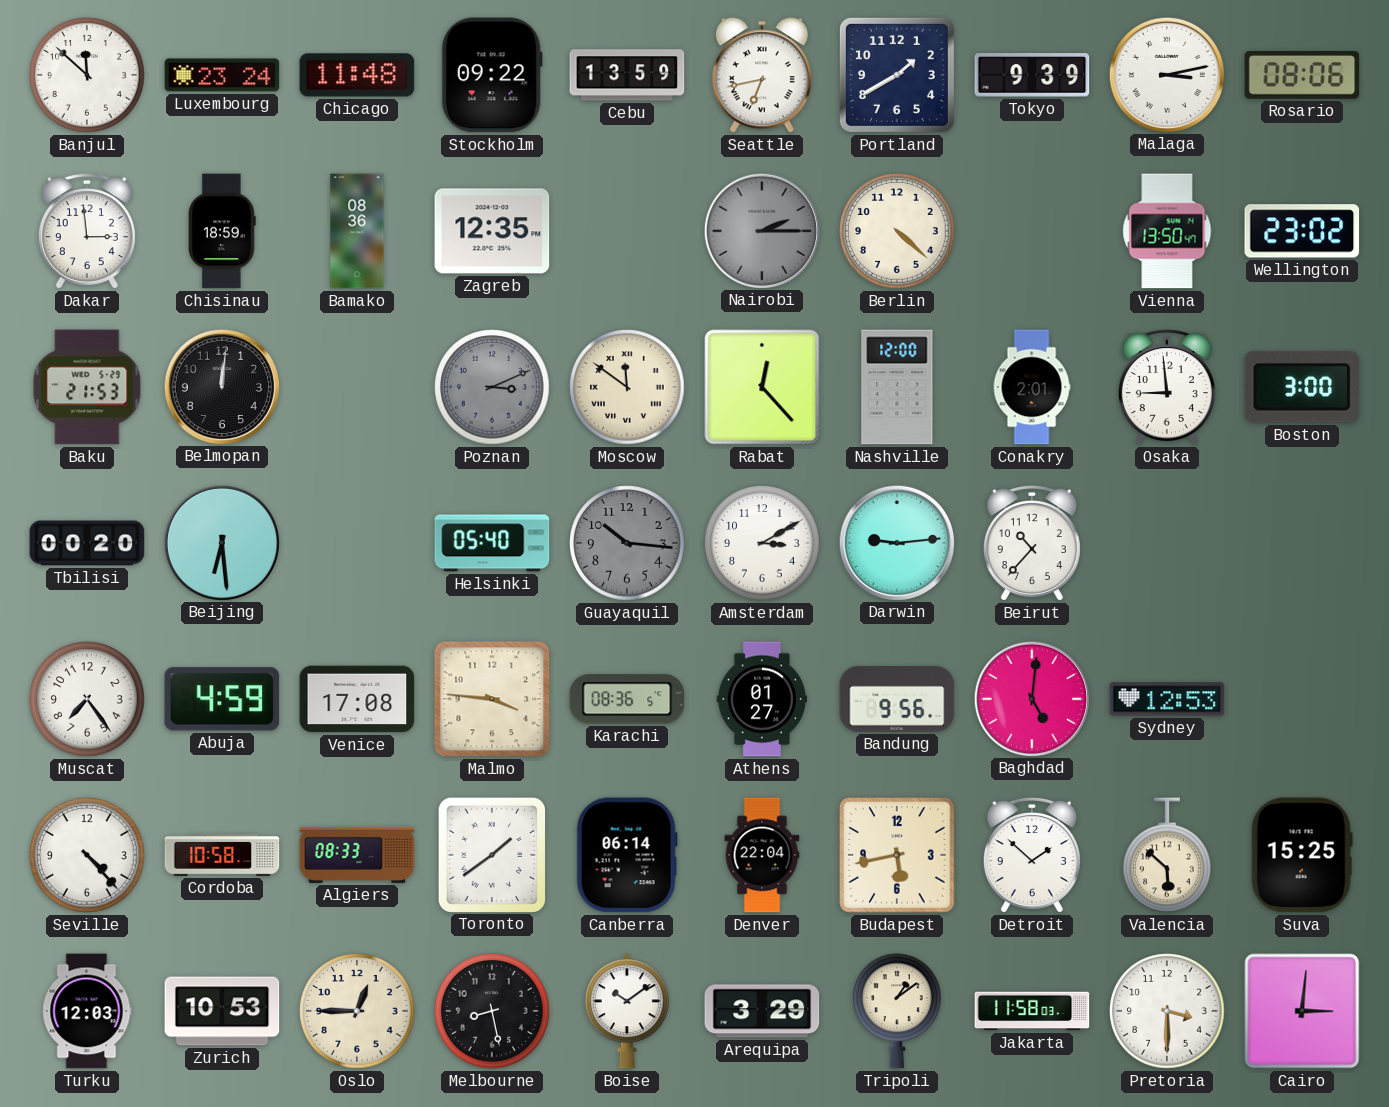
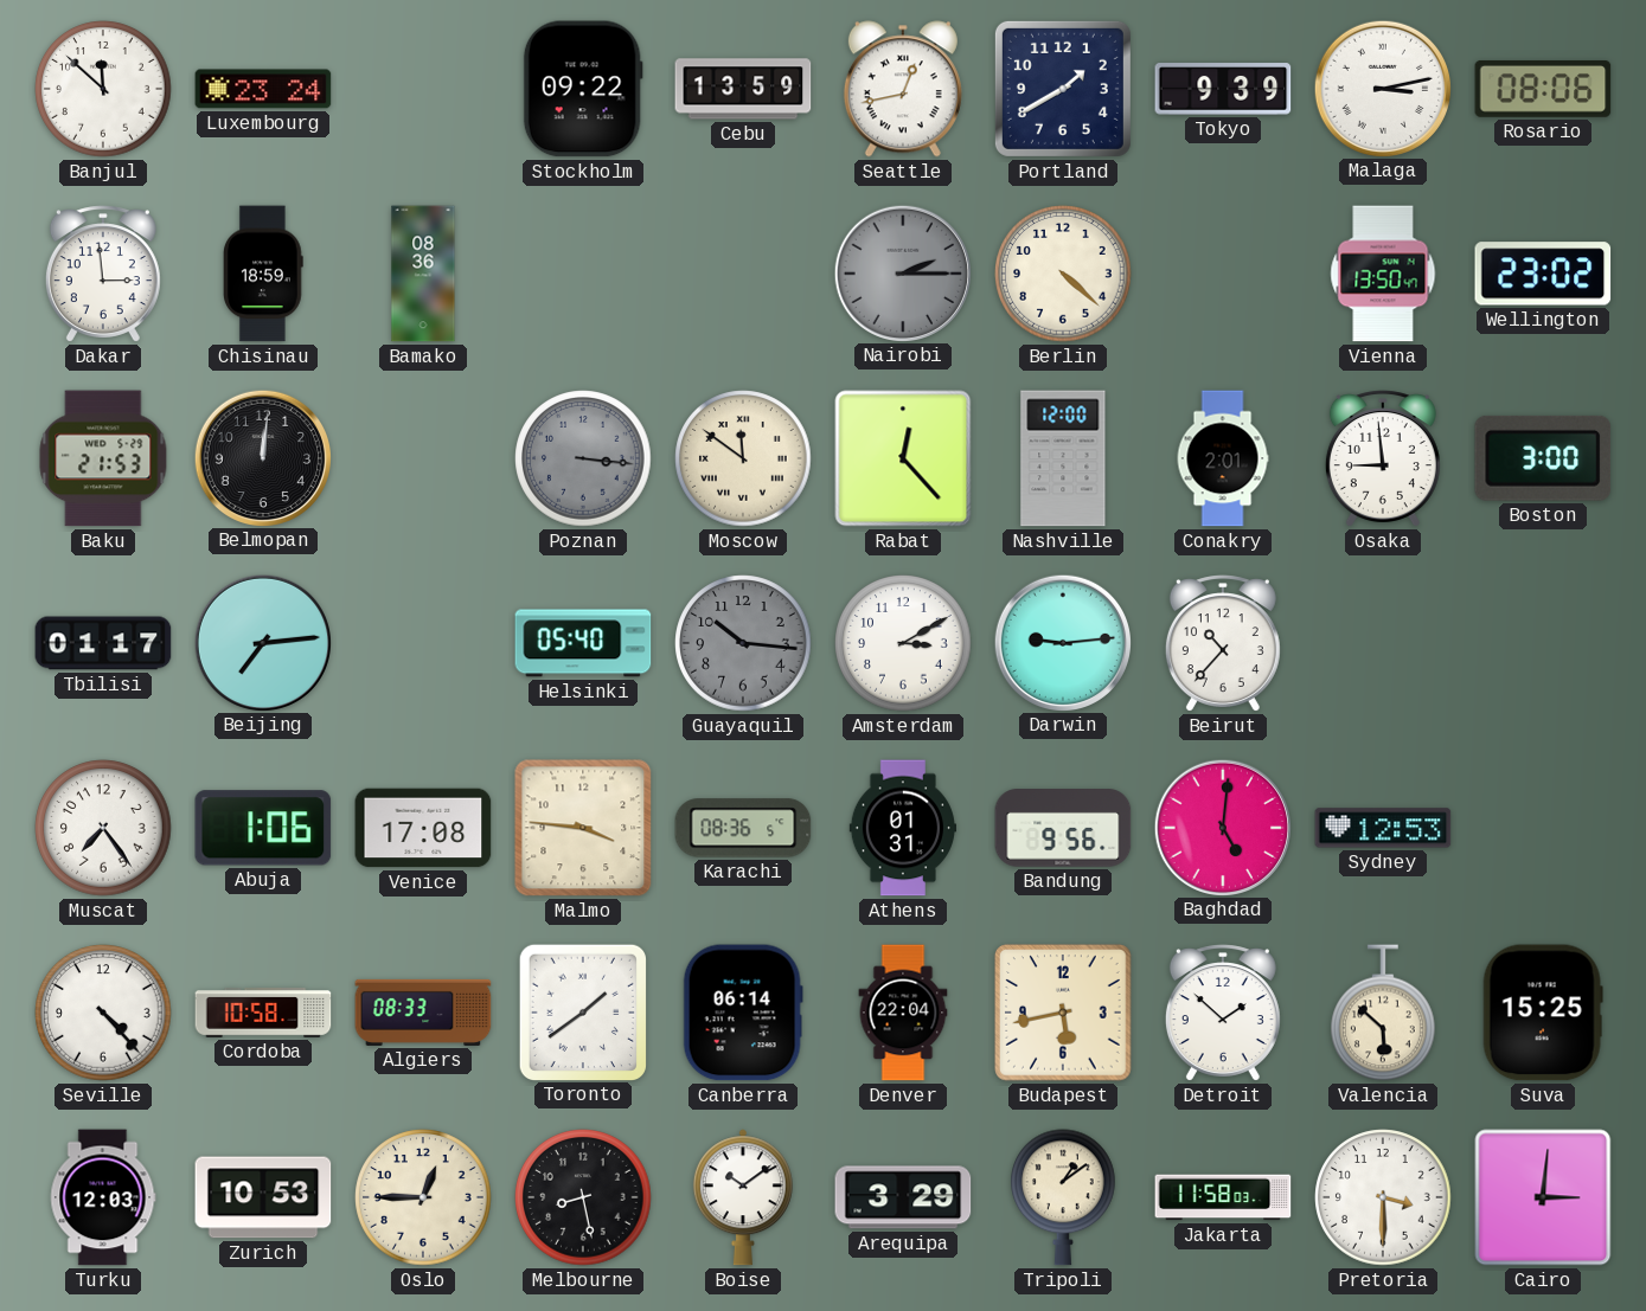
Chicago: 11:48 -> none
Seattle: 6:43 -> 12:43
Zagreb: 12:35 -> none
Poznan: 3:11 -> 3:16
Tbilisi: 00:20 -> 01:17
Beijing: 6:29 -> 7:14
Abuja: 4:59 -> 1:06
Athens: 01:27 -> 01:31
